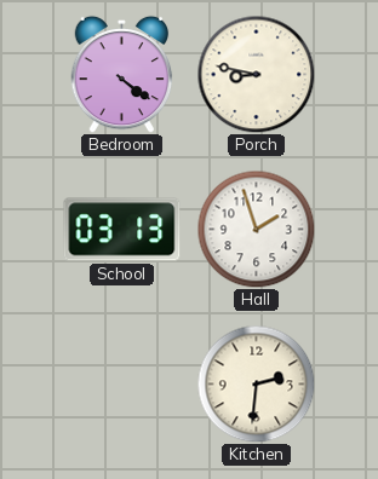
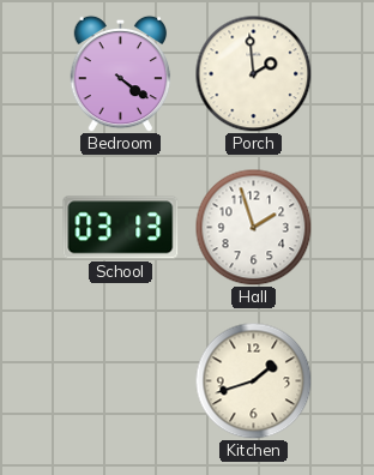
Porch: 8:47 -> 1:59
Kitchen: 2:31 -> 1:42
